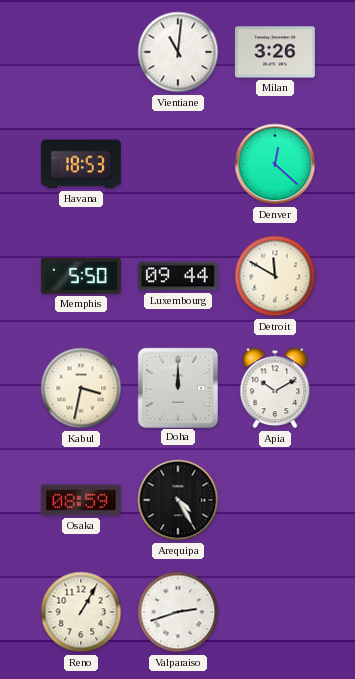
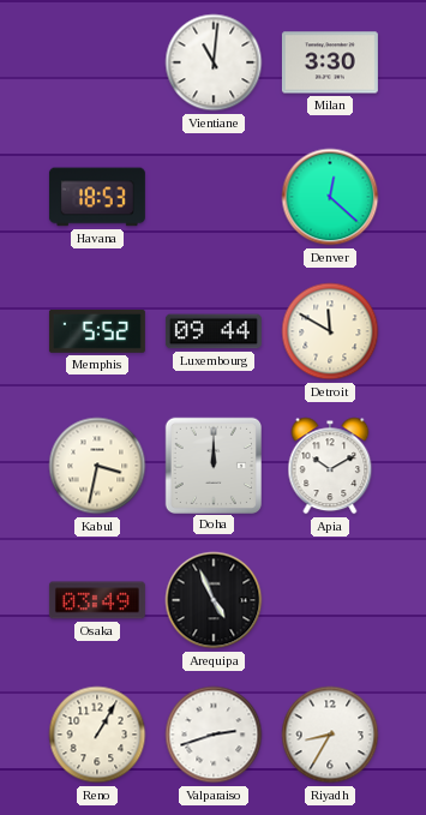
Milan: 3:26 -> 3:30
Memphis: 5:50 -> 5:52
Osaka: 08:59 -> 03:49
Arequipa: 4:25 -> 4:56
Riyadh: none -> 8:35
